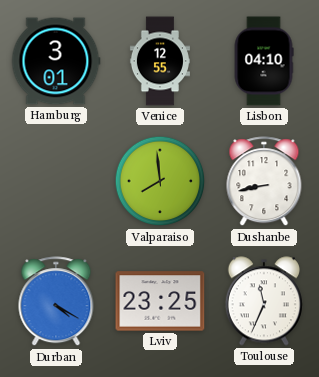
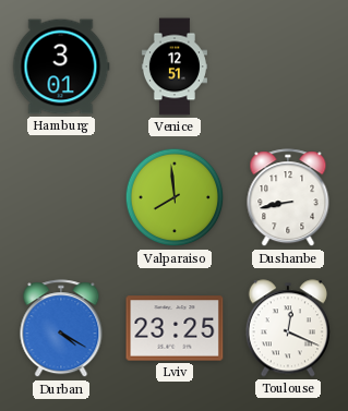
Venice: 12:55 -> 12:51
Lisbon: 04:10 -> none
Toulouse: 11:34 -> 12:19
